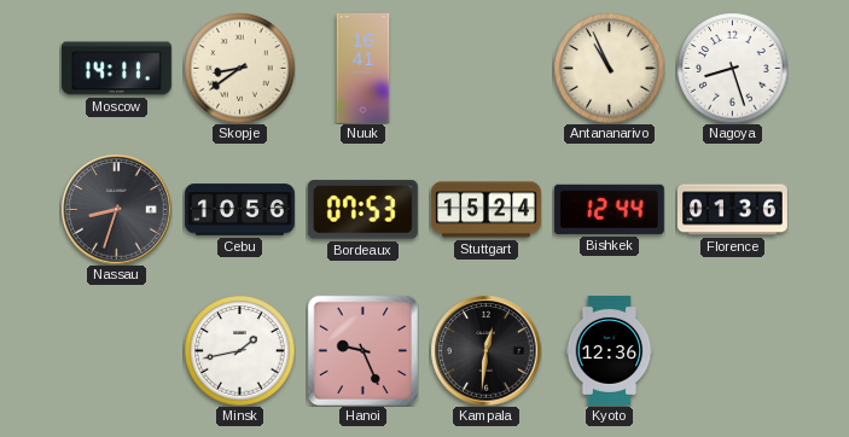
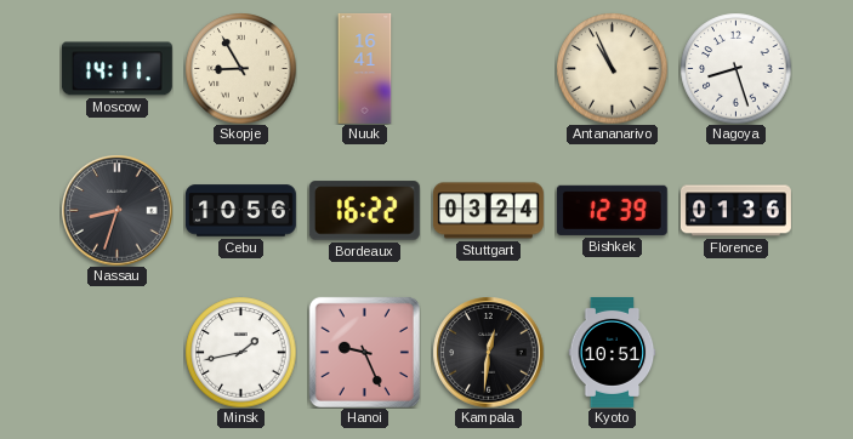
Skopje: 8:39 -> 8:55
Bordeaux: 07:53 -> 16:22
Stuttgart: 15:24 -> 03:24
Bishkek: 12:44 -> 12:39
Kyoto: 12:36 -> 10:51
